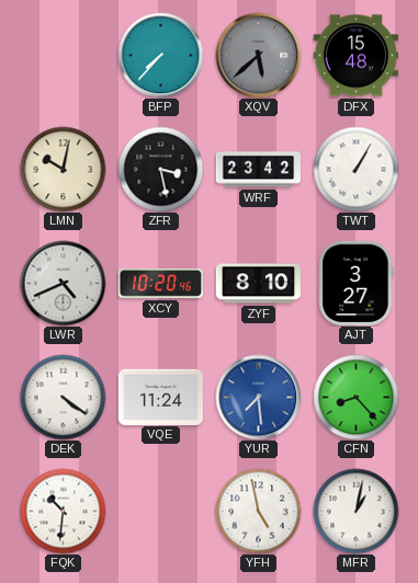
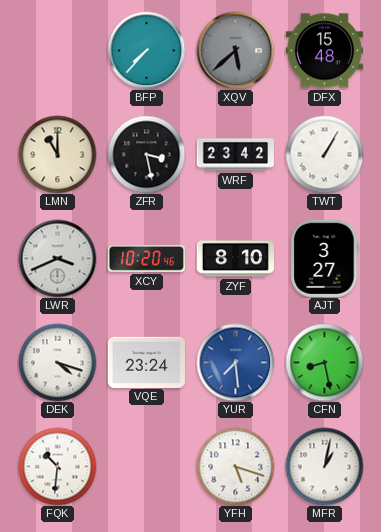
LMN: 10:02 -> 11:00
LWR: 4:41 -> 3:41
DEK: 4:21 -> 4:18
VQE: 11:24 -> 23:24
CFN: 8:23 -> 8:28
YFH: 4:58 -> 5:18
